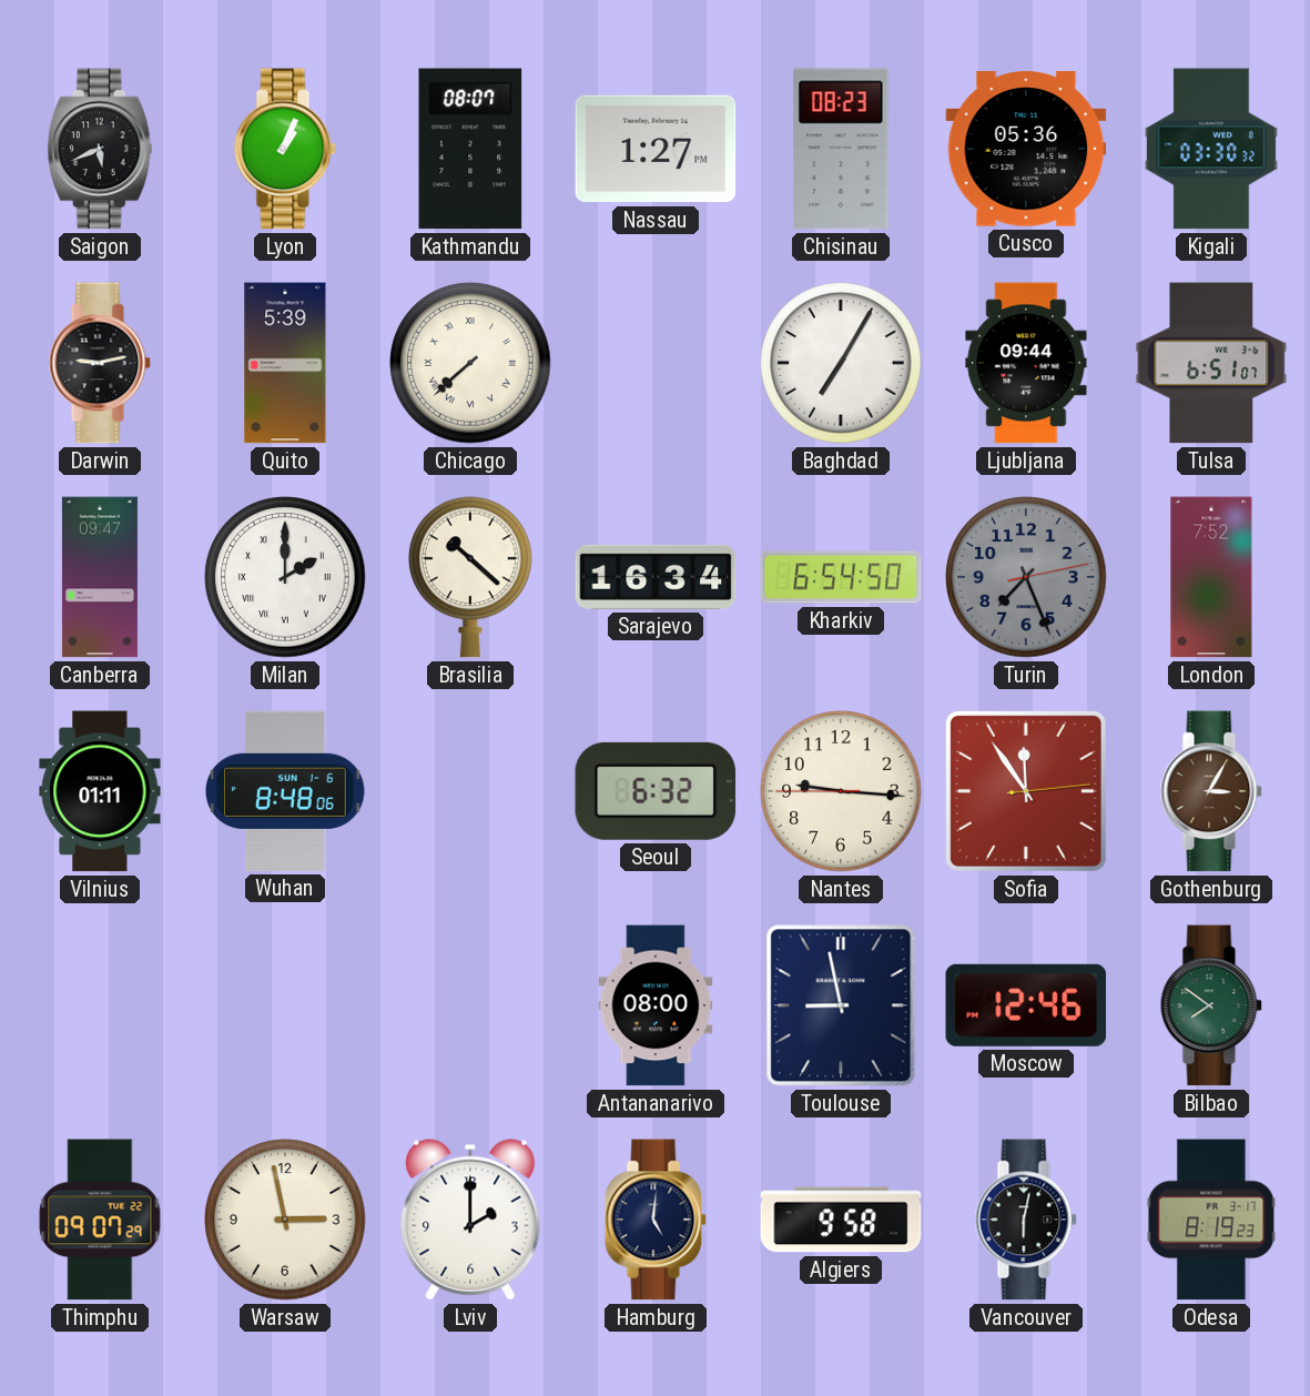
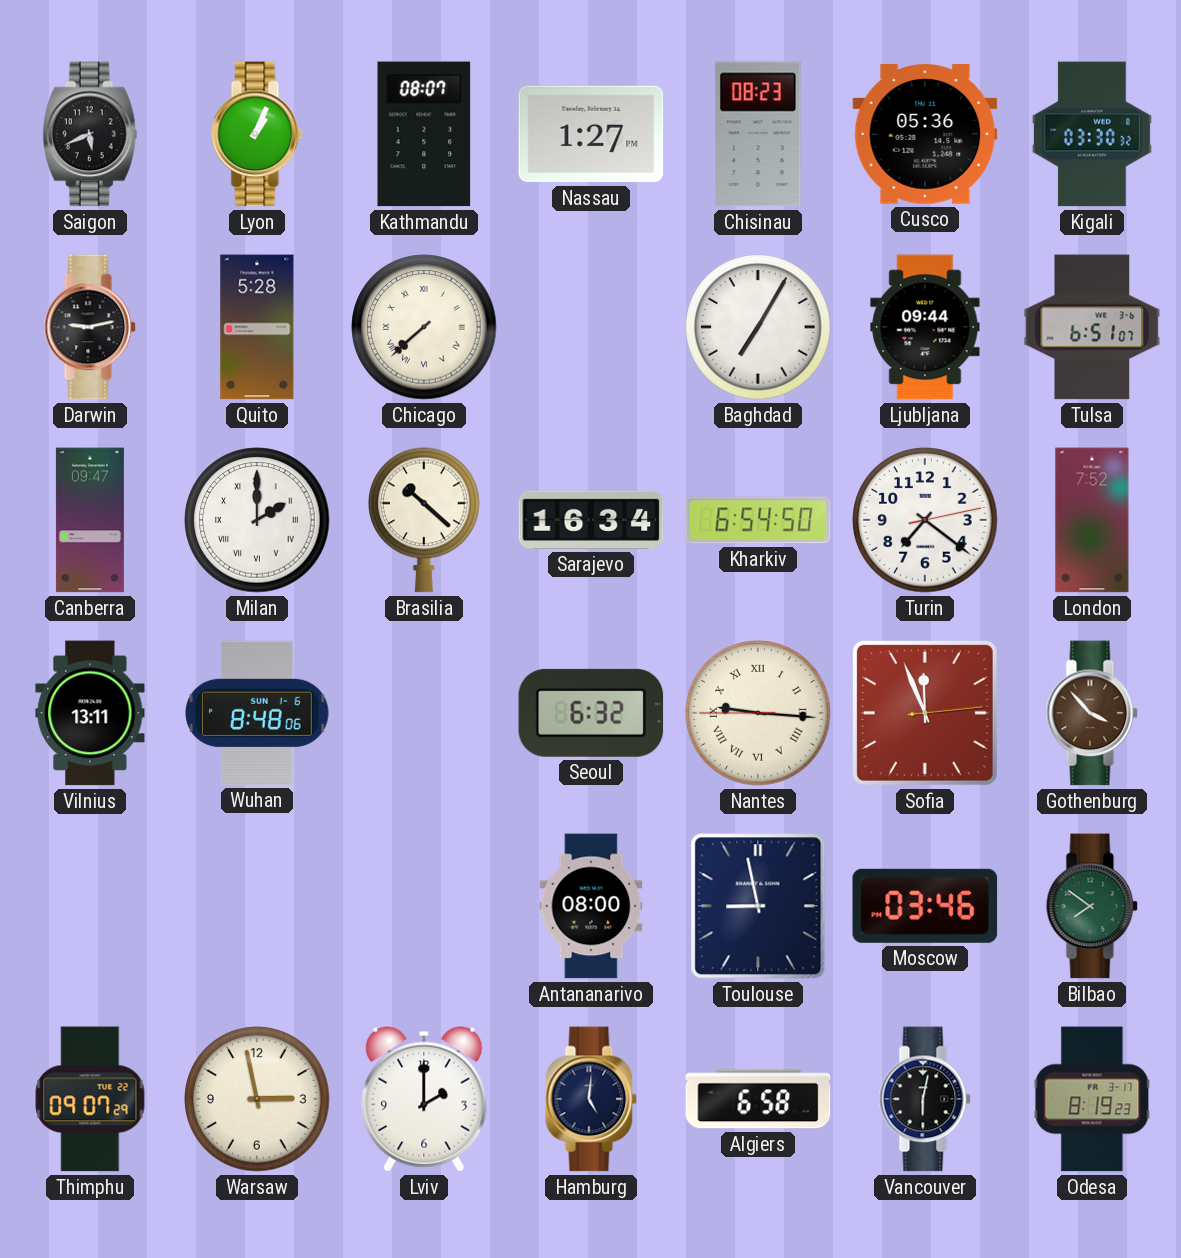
Quito: 5:39 -> 5:28
Turin: 7:26 -> 7:21
Turin dial: grey -> white
Vilnius: 01:11 -> 13:11
Nantes numerals: Arabic -> Roman
Sofia: 11:54 -> 11:56
Gothenburg: 3:05 -> 3:53
Moscow: 12:46 -> 03:46
Algiers: 9:58 -> 6:58
